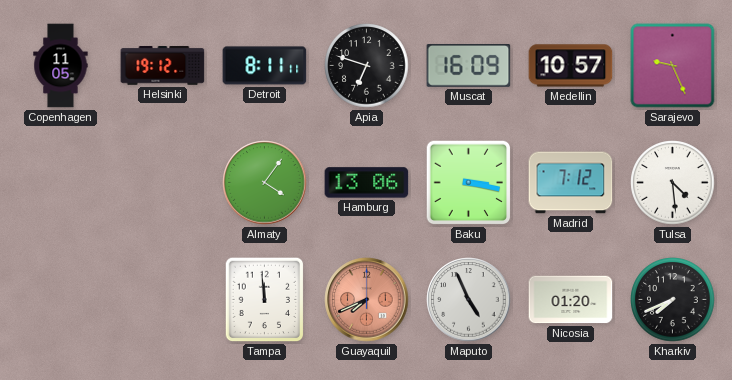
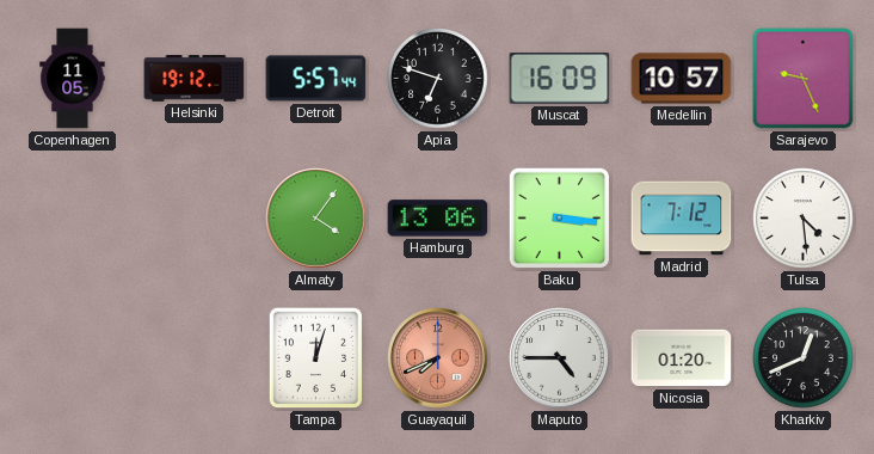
Detroit: 8:11 -> 5:57
Baku: 3:17 -> 3:16
Tampa: 11:59 -> 12:03
Maputo: 4:56 -> 4:45
Kharkiv: 7:41 -> 12:41
